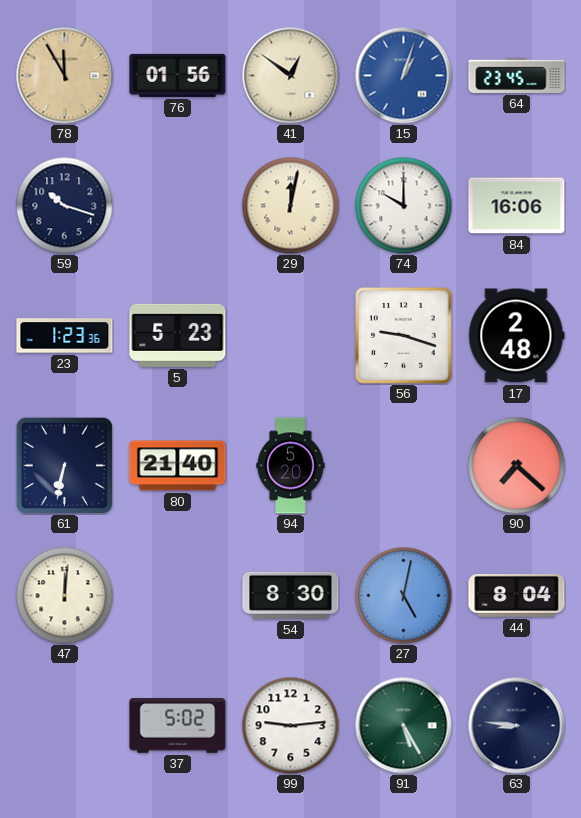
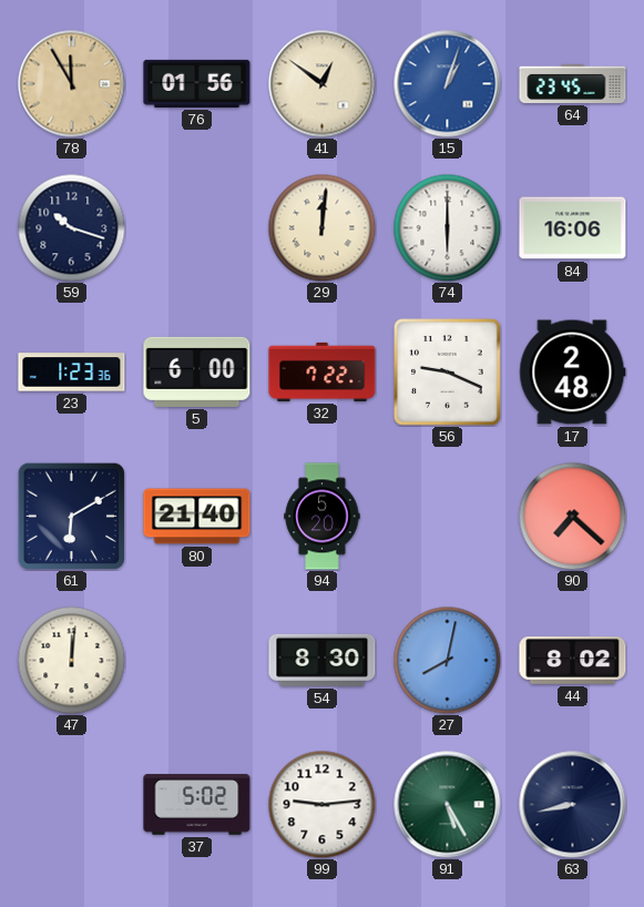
29: 12:02 -> 12:01
74: 10:00 -> 6:00
5: 5:23 -> 6:00
32: none -> 7:22
56: 9:18 -> 9:19
61: 6:32 -> 6:10
27: 5:02 -> 8:02
44: 8:04 -> 8:02
63: 8:46 -> 8:43
